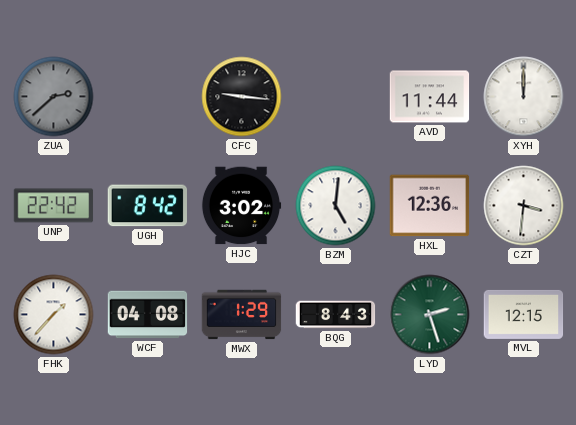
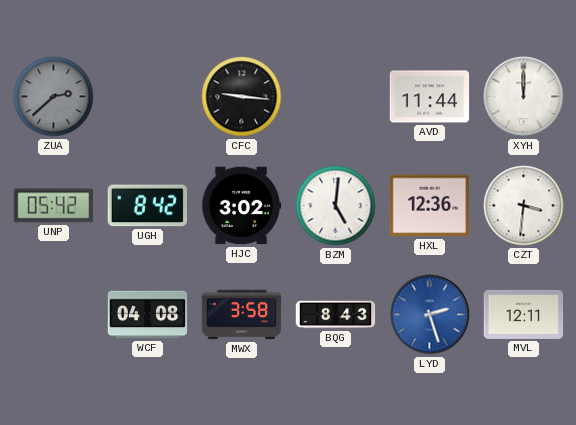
UNP: 22:42 -> 05:42
FHK: 1:37 -> none
MWX: 1:29 -> 3:58
LYD dial: green -> blue
MVL: 12:15 -> 12:11
